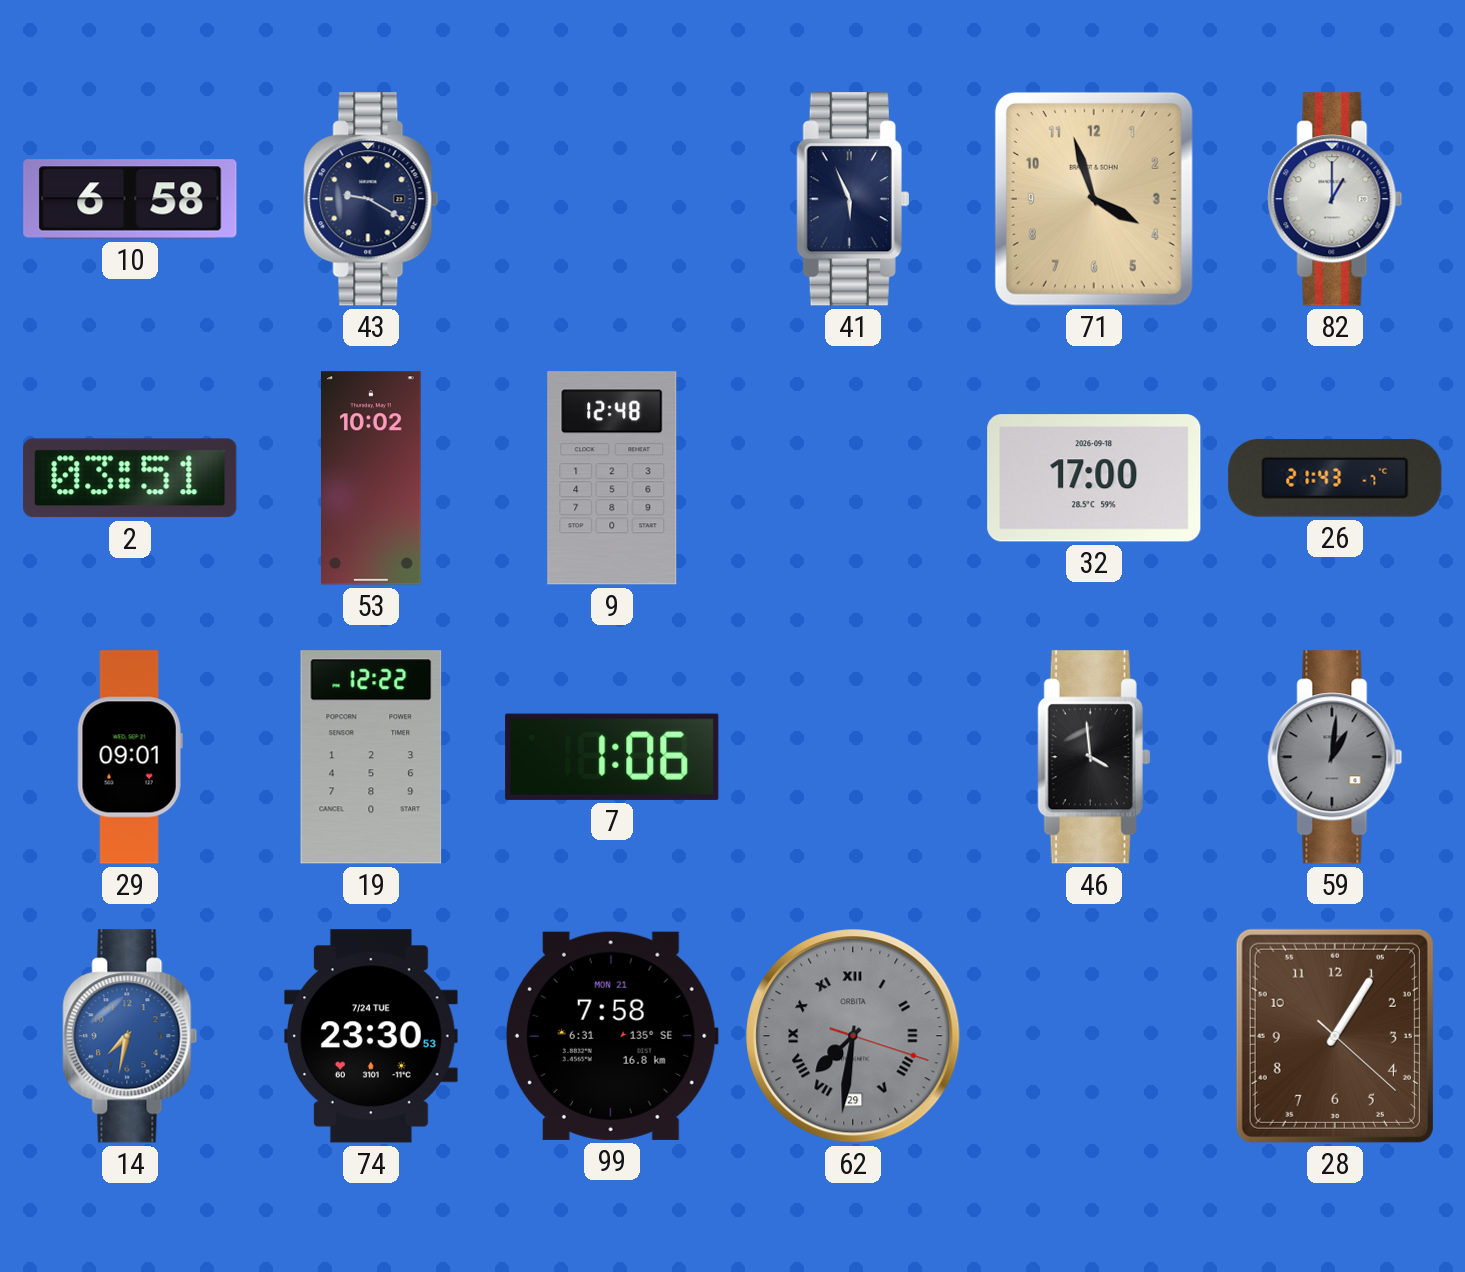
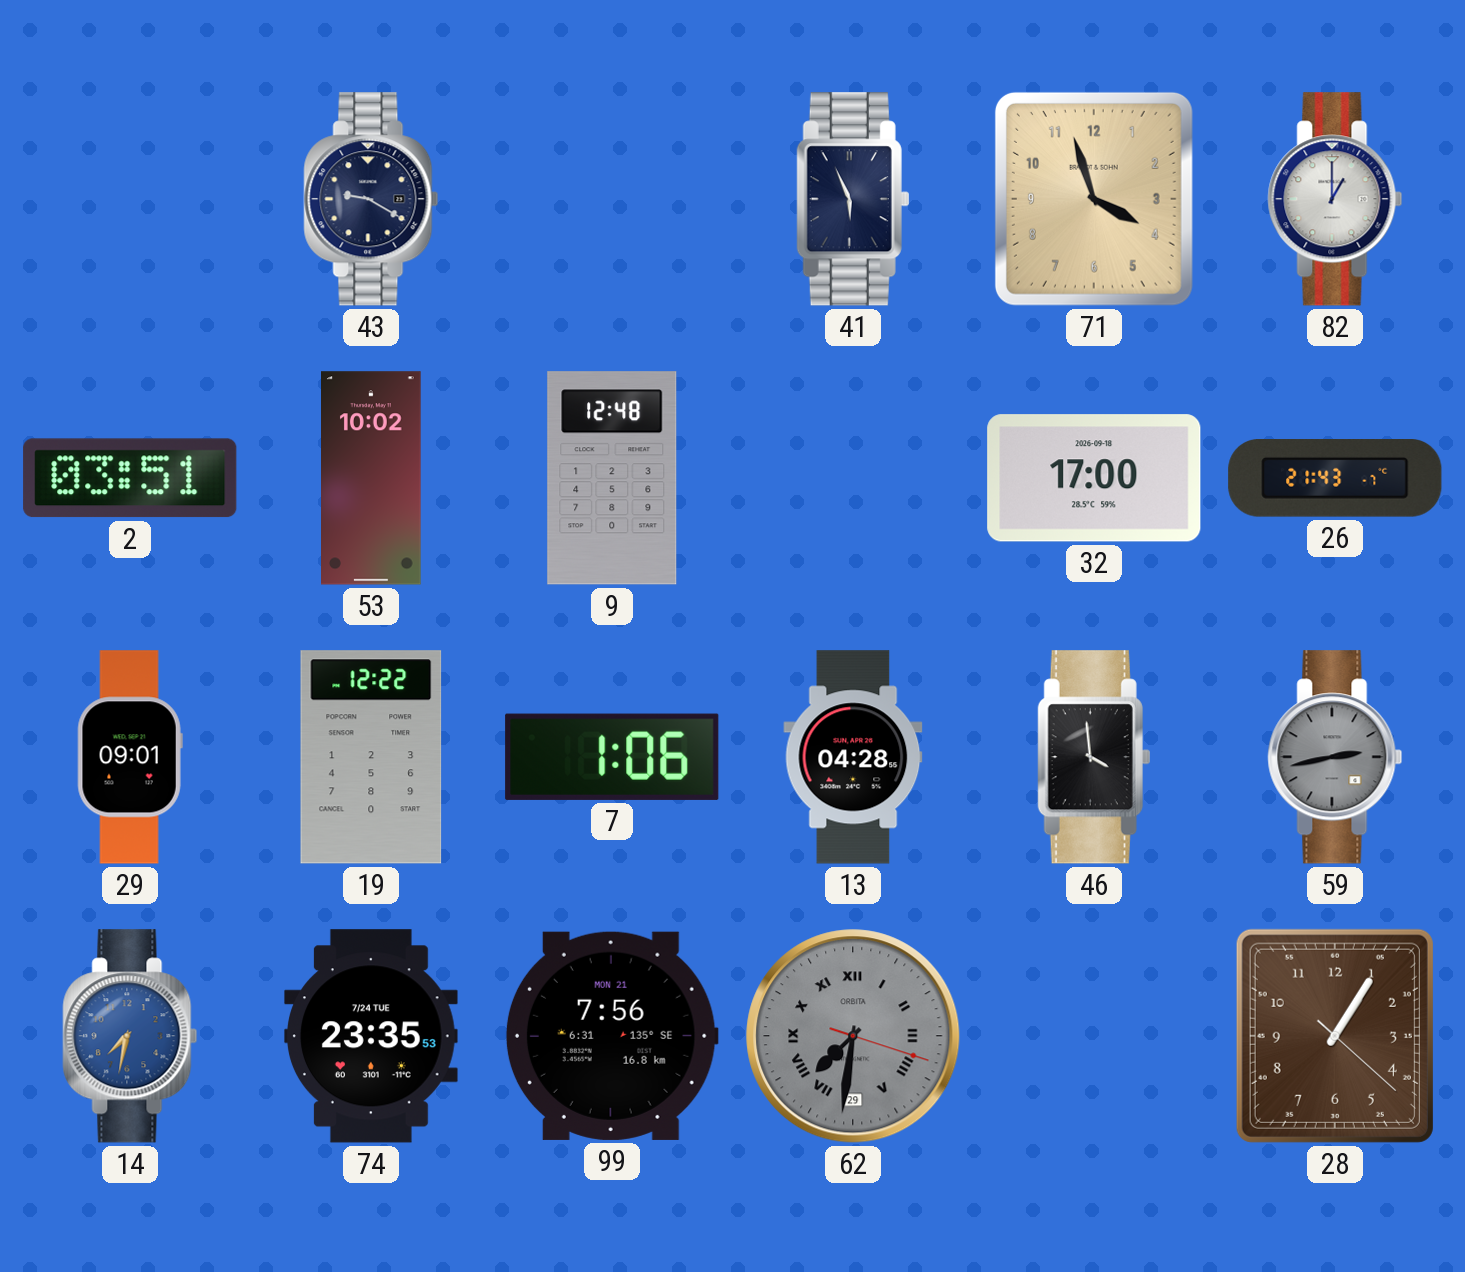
10: 6:58 -> none
13: none -> 04:28
59: 1:01 -> 2:43
74: 23:30 -> 23:35
99: 7:58 -> 7:56
